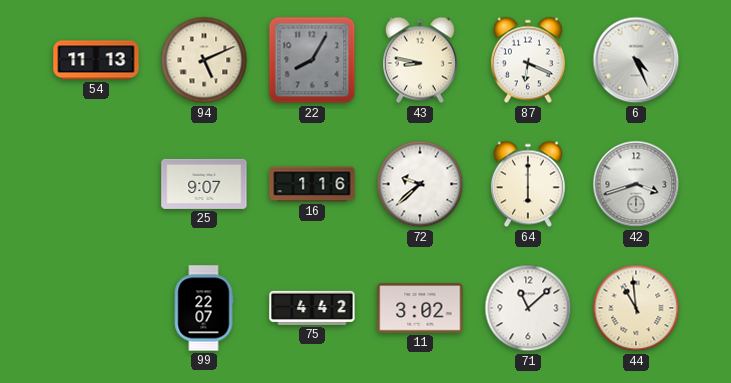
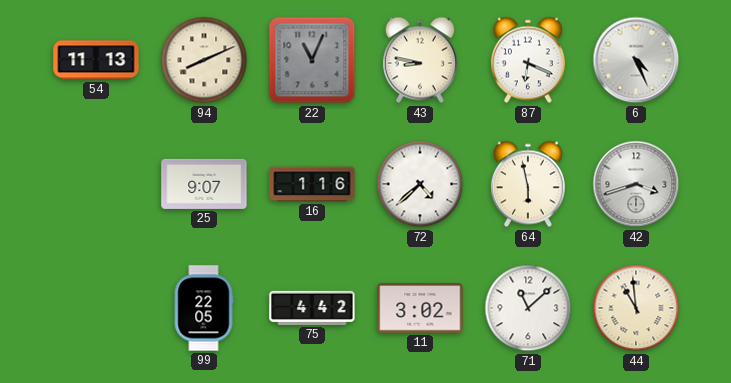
94: 5:11 -> 8:11
22: 8:05 -> 11:04
72: 9:38 -> 4:38
64: 6:00 -> 5:58
99: 22:07 -> 22:05
